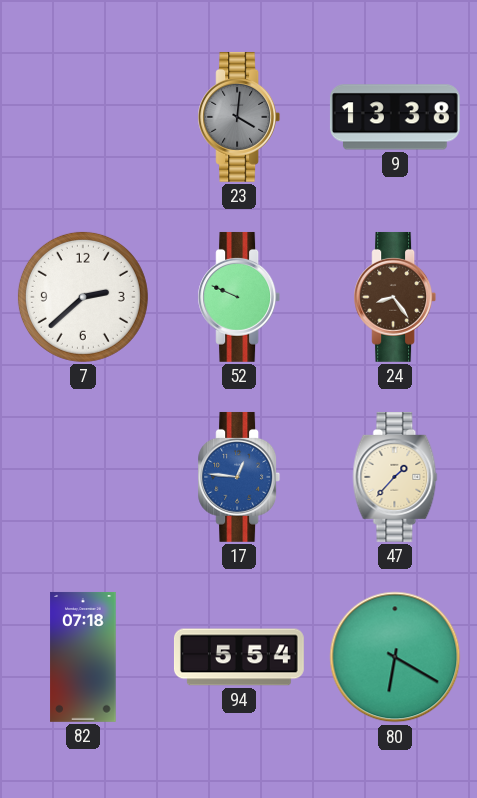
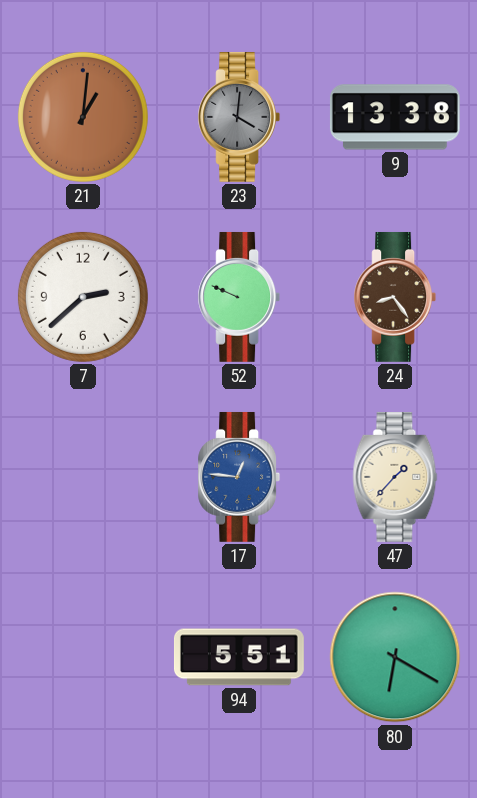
21: none -> 1:01
82: 07:18 -> none
94: 5:54 -> 5:51
